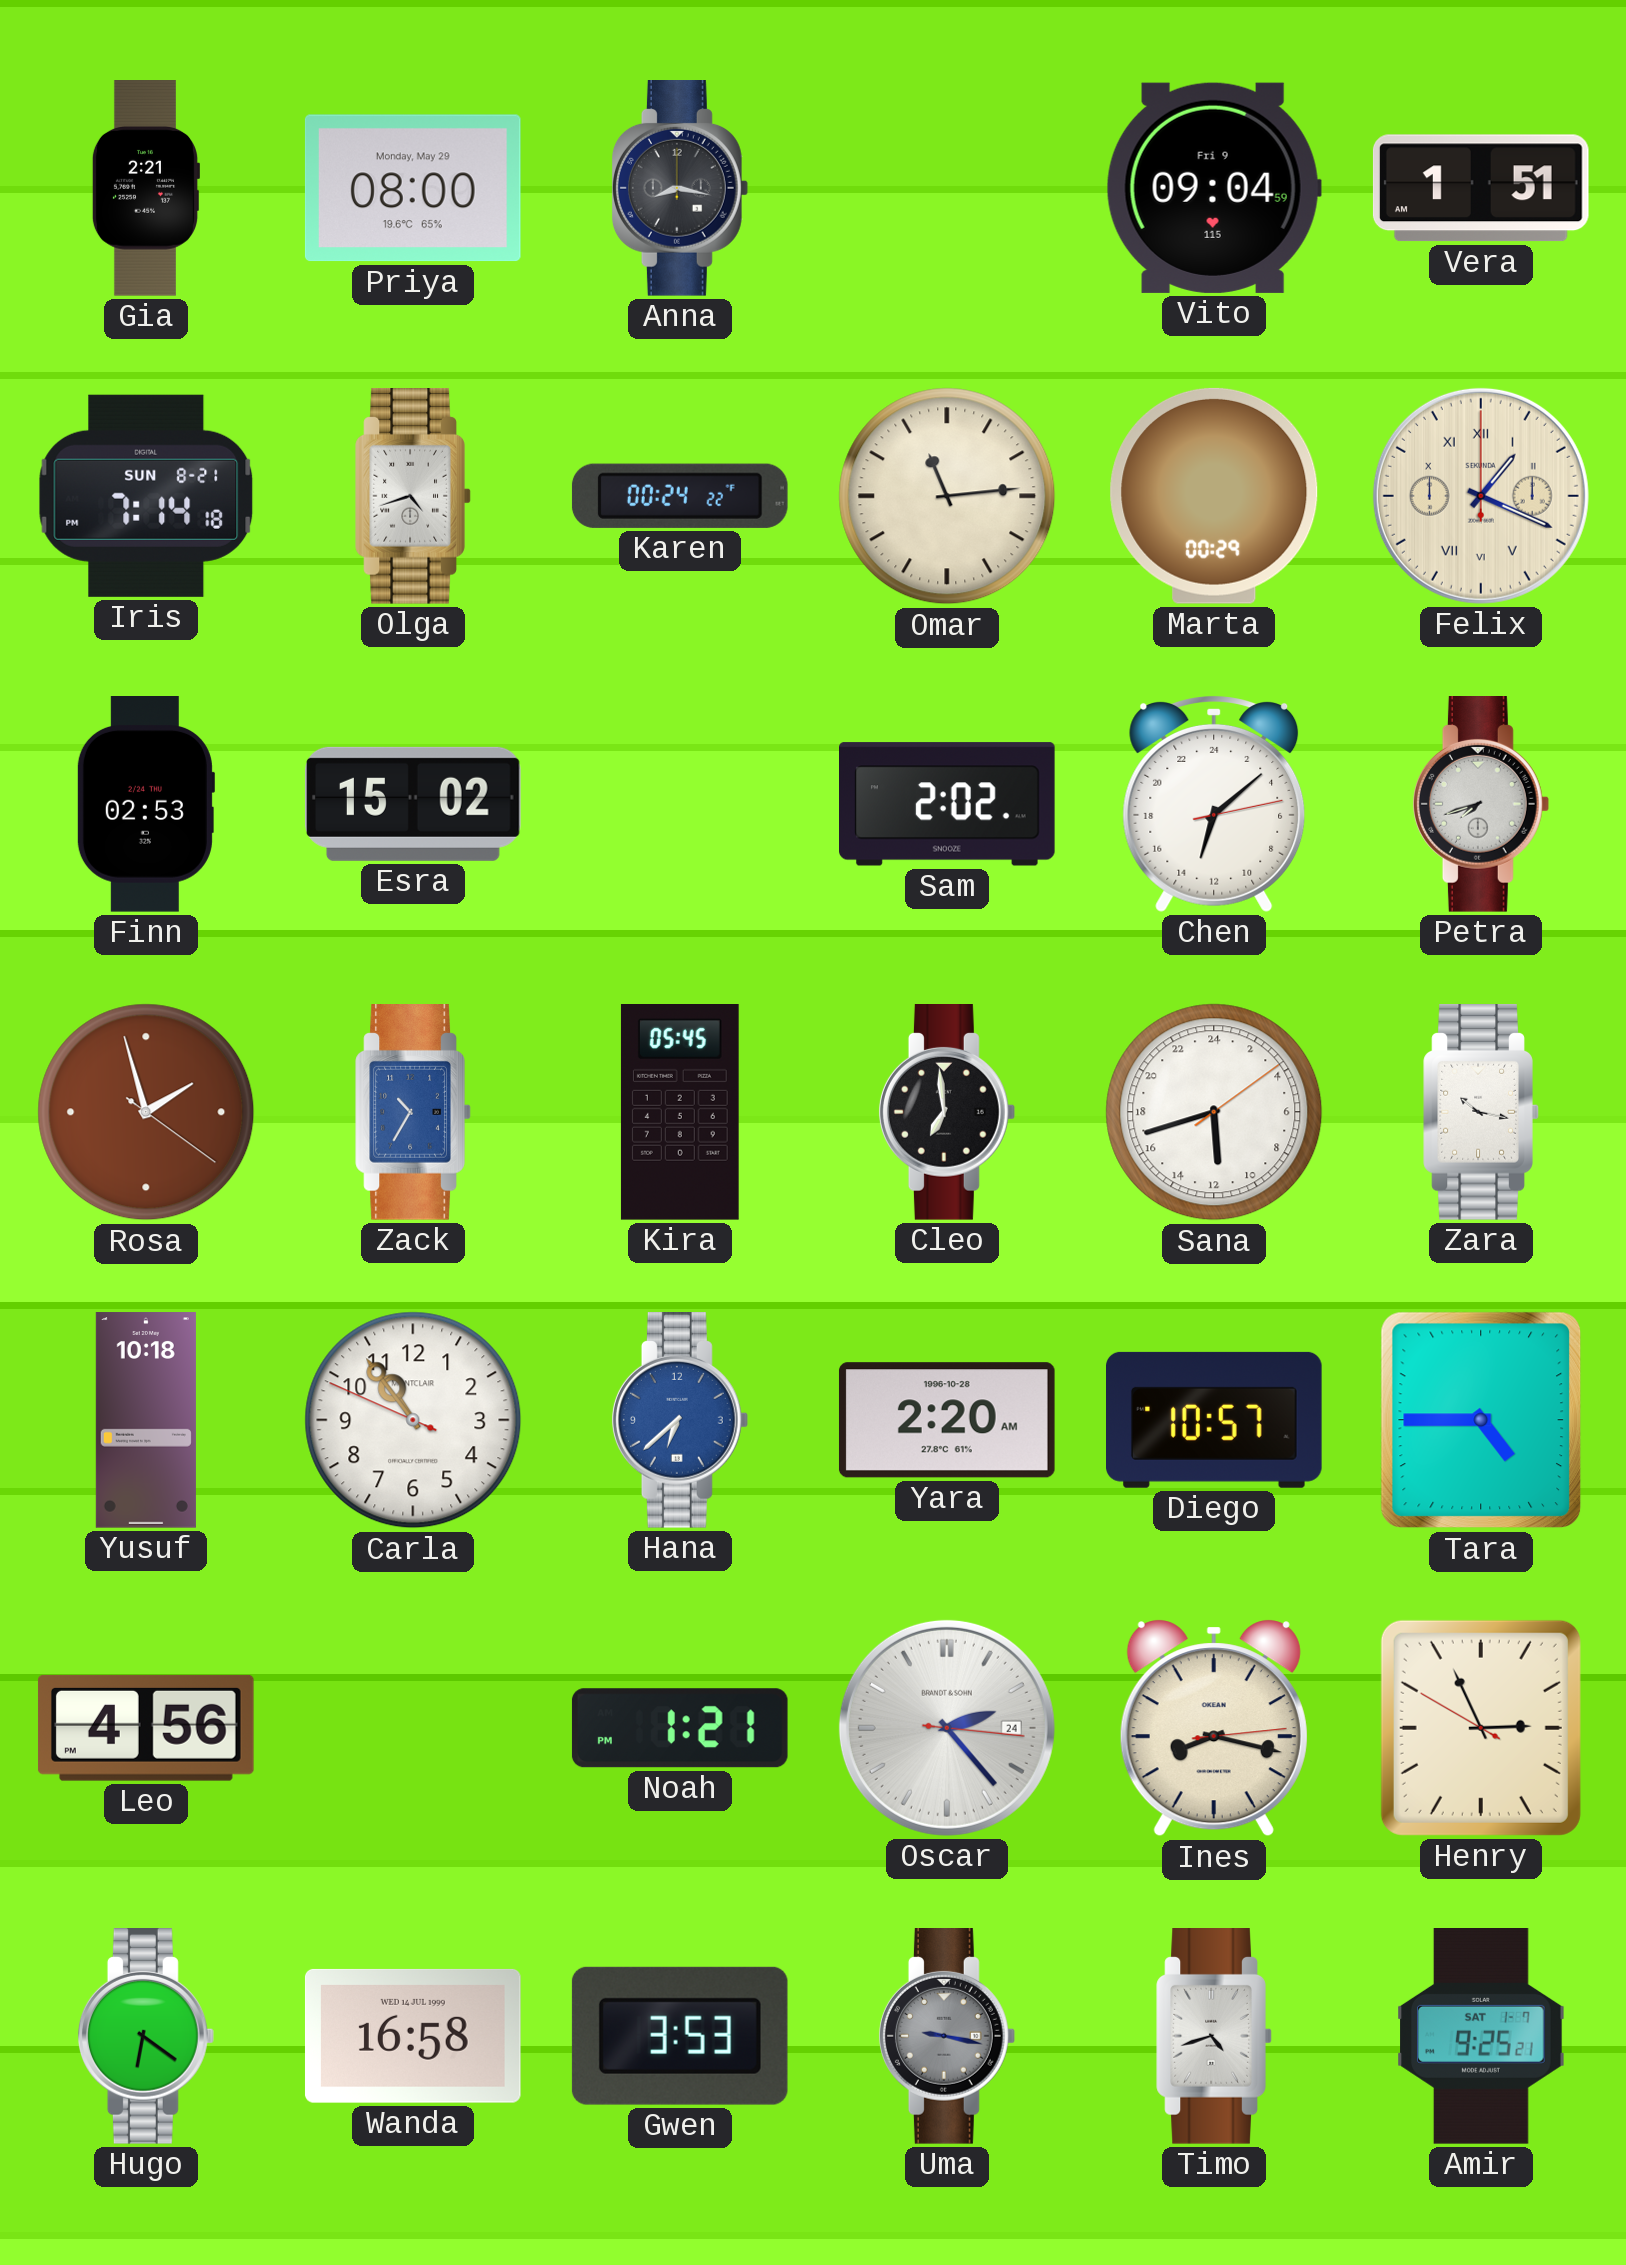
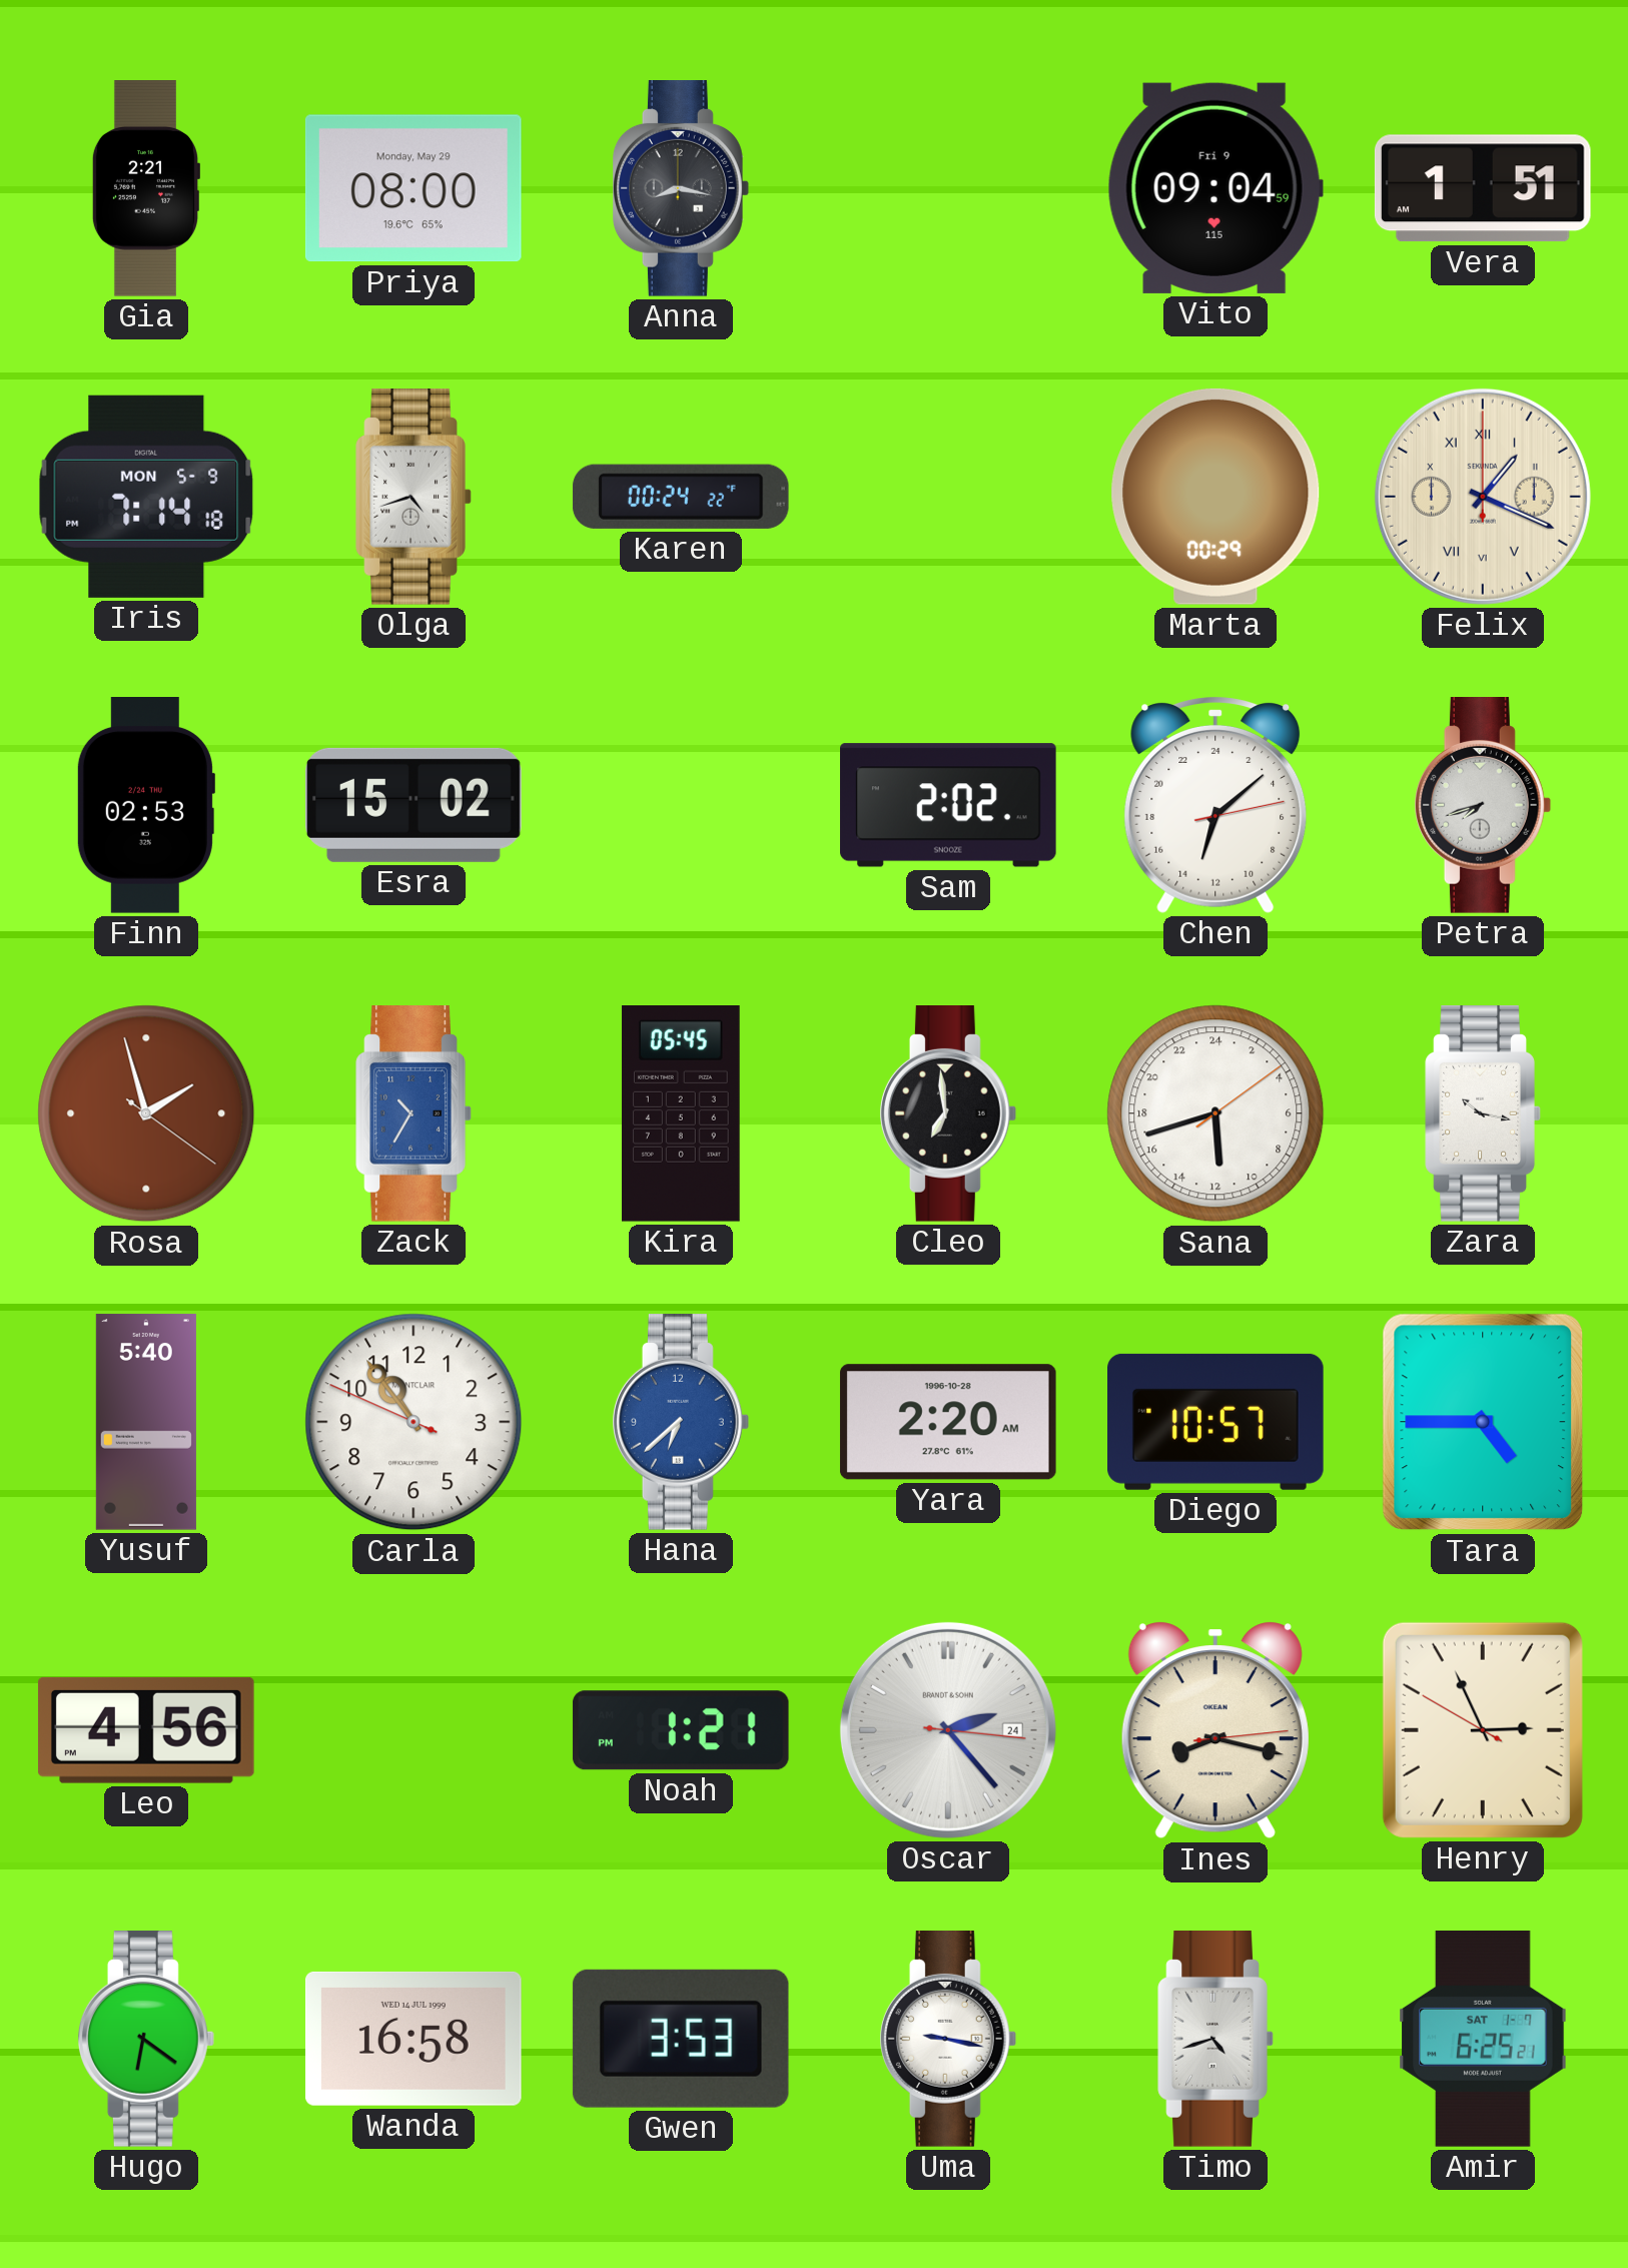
Iris date: SUN 8-21 -> MON 5-9
Omar: 11:14 -> none
Yusuf: 10:18 -> 5:40
Uma dial: grey -> white
Amir: 9:25 -> 6:25
